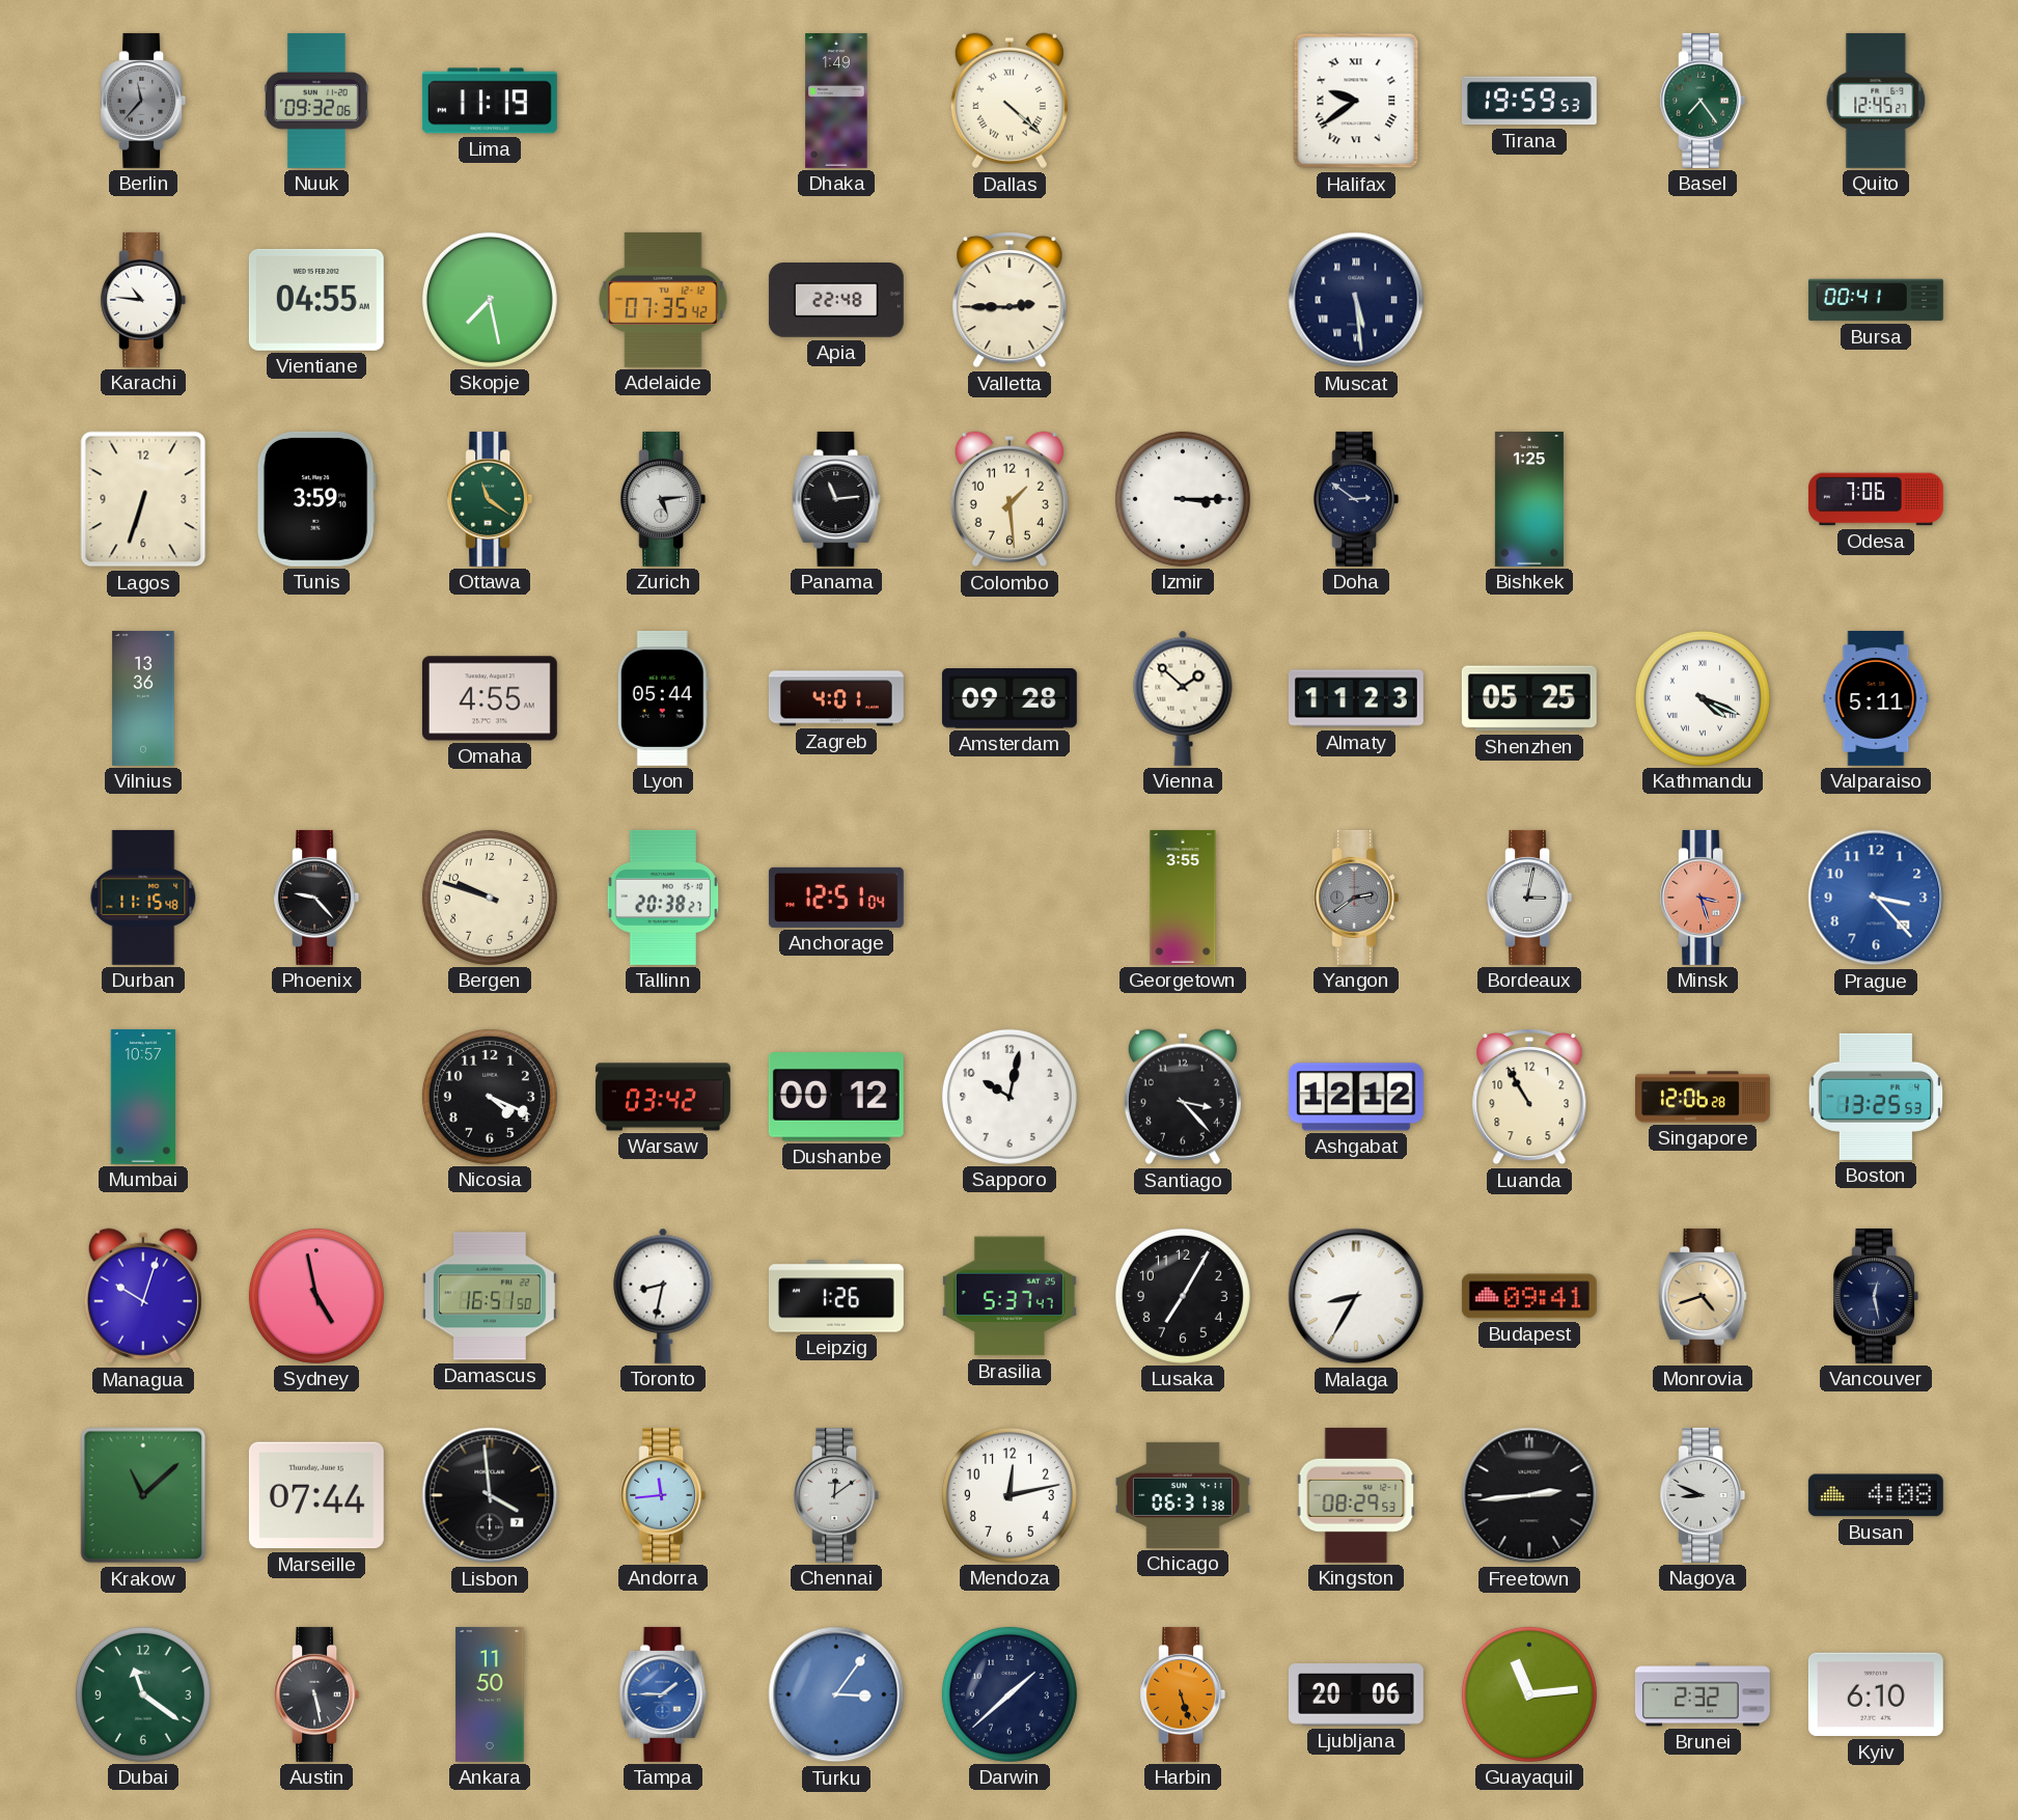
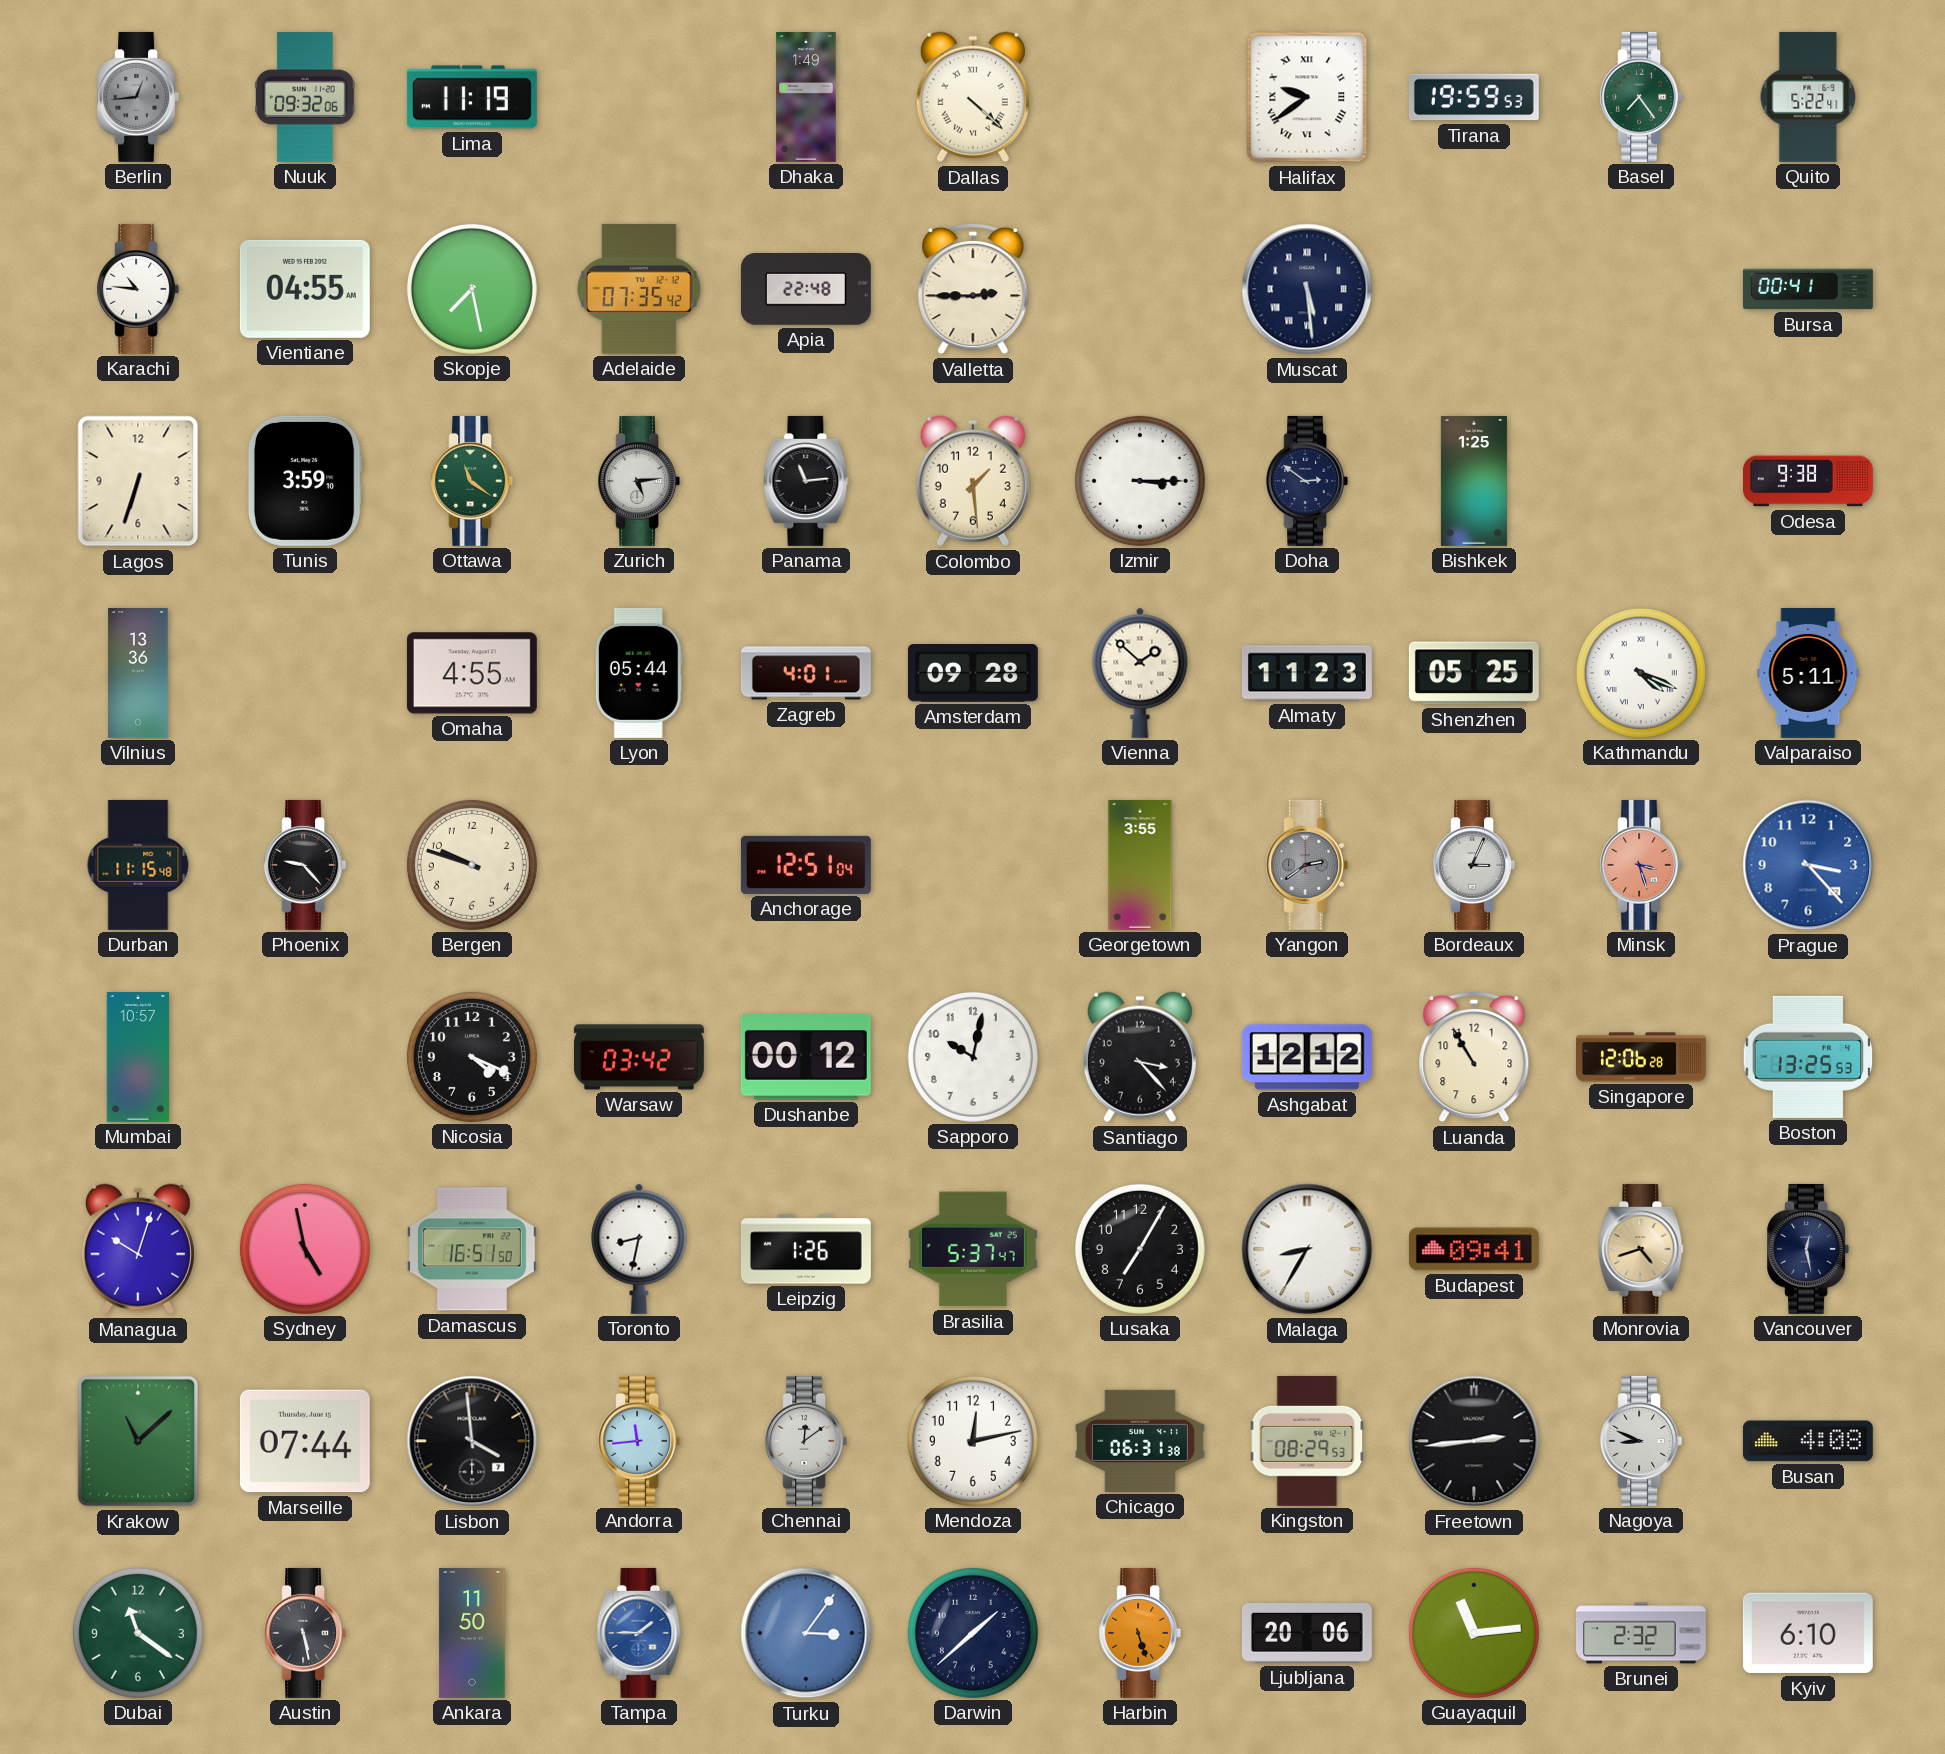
Berlin: 11:37 -> 12:44
Quito: 12:45 -> 5:22
Odesa: 7:06 -> 9:38
Tallinn: 20:38 -> none
Bordeaux: 3:02 -> 3:04
